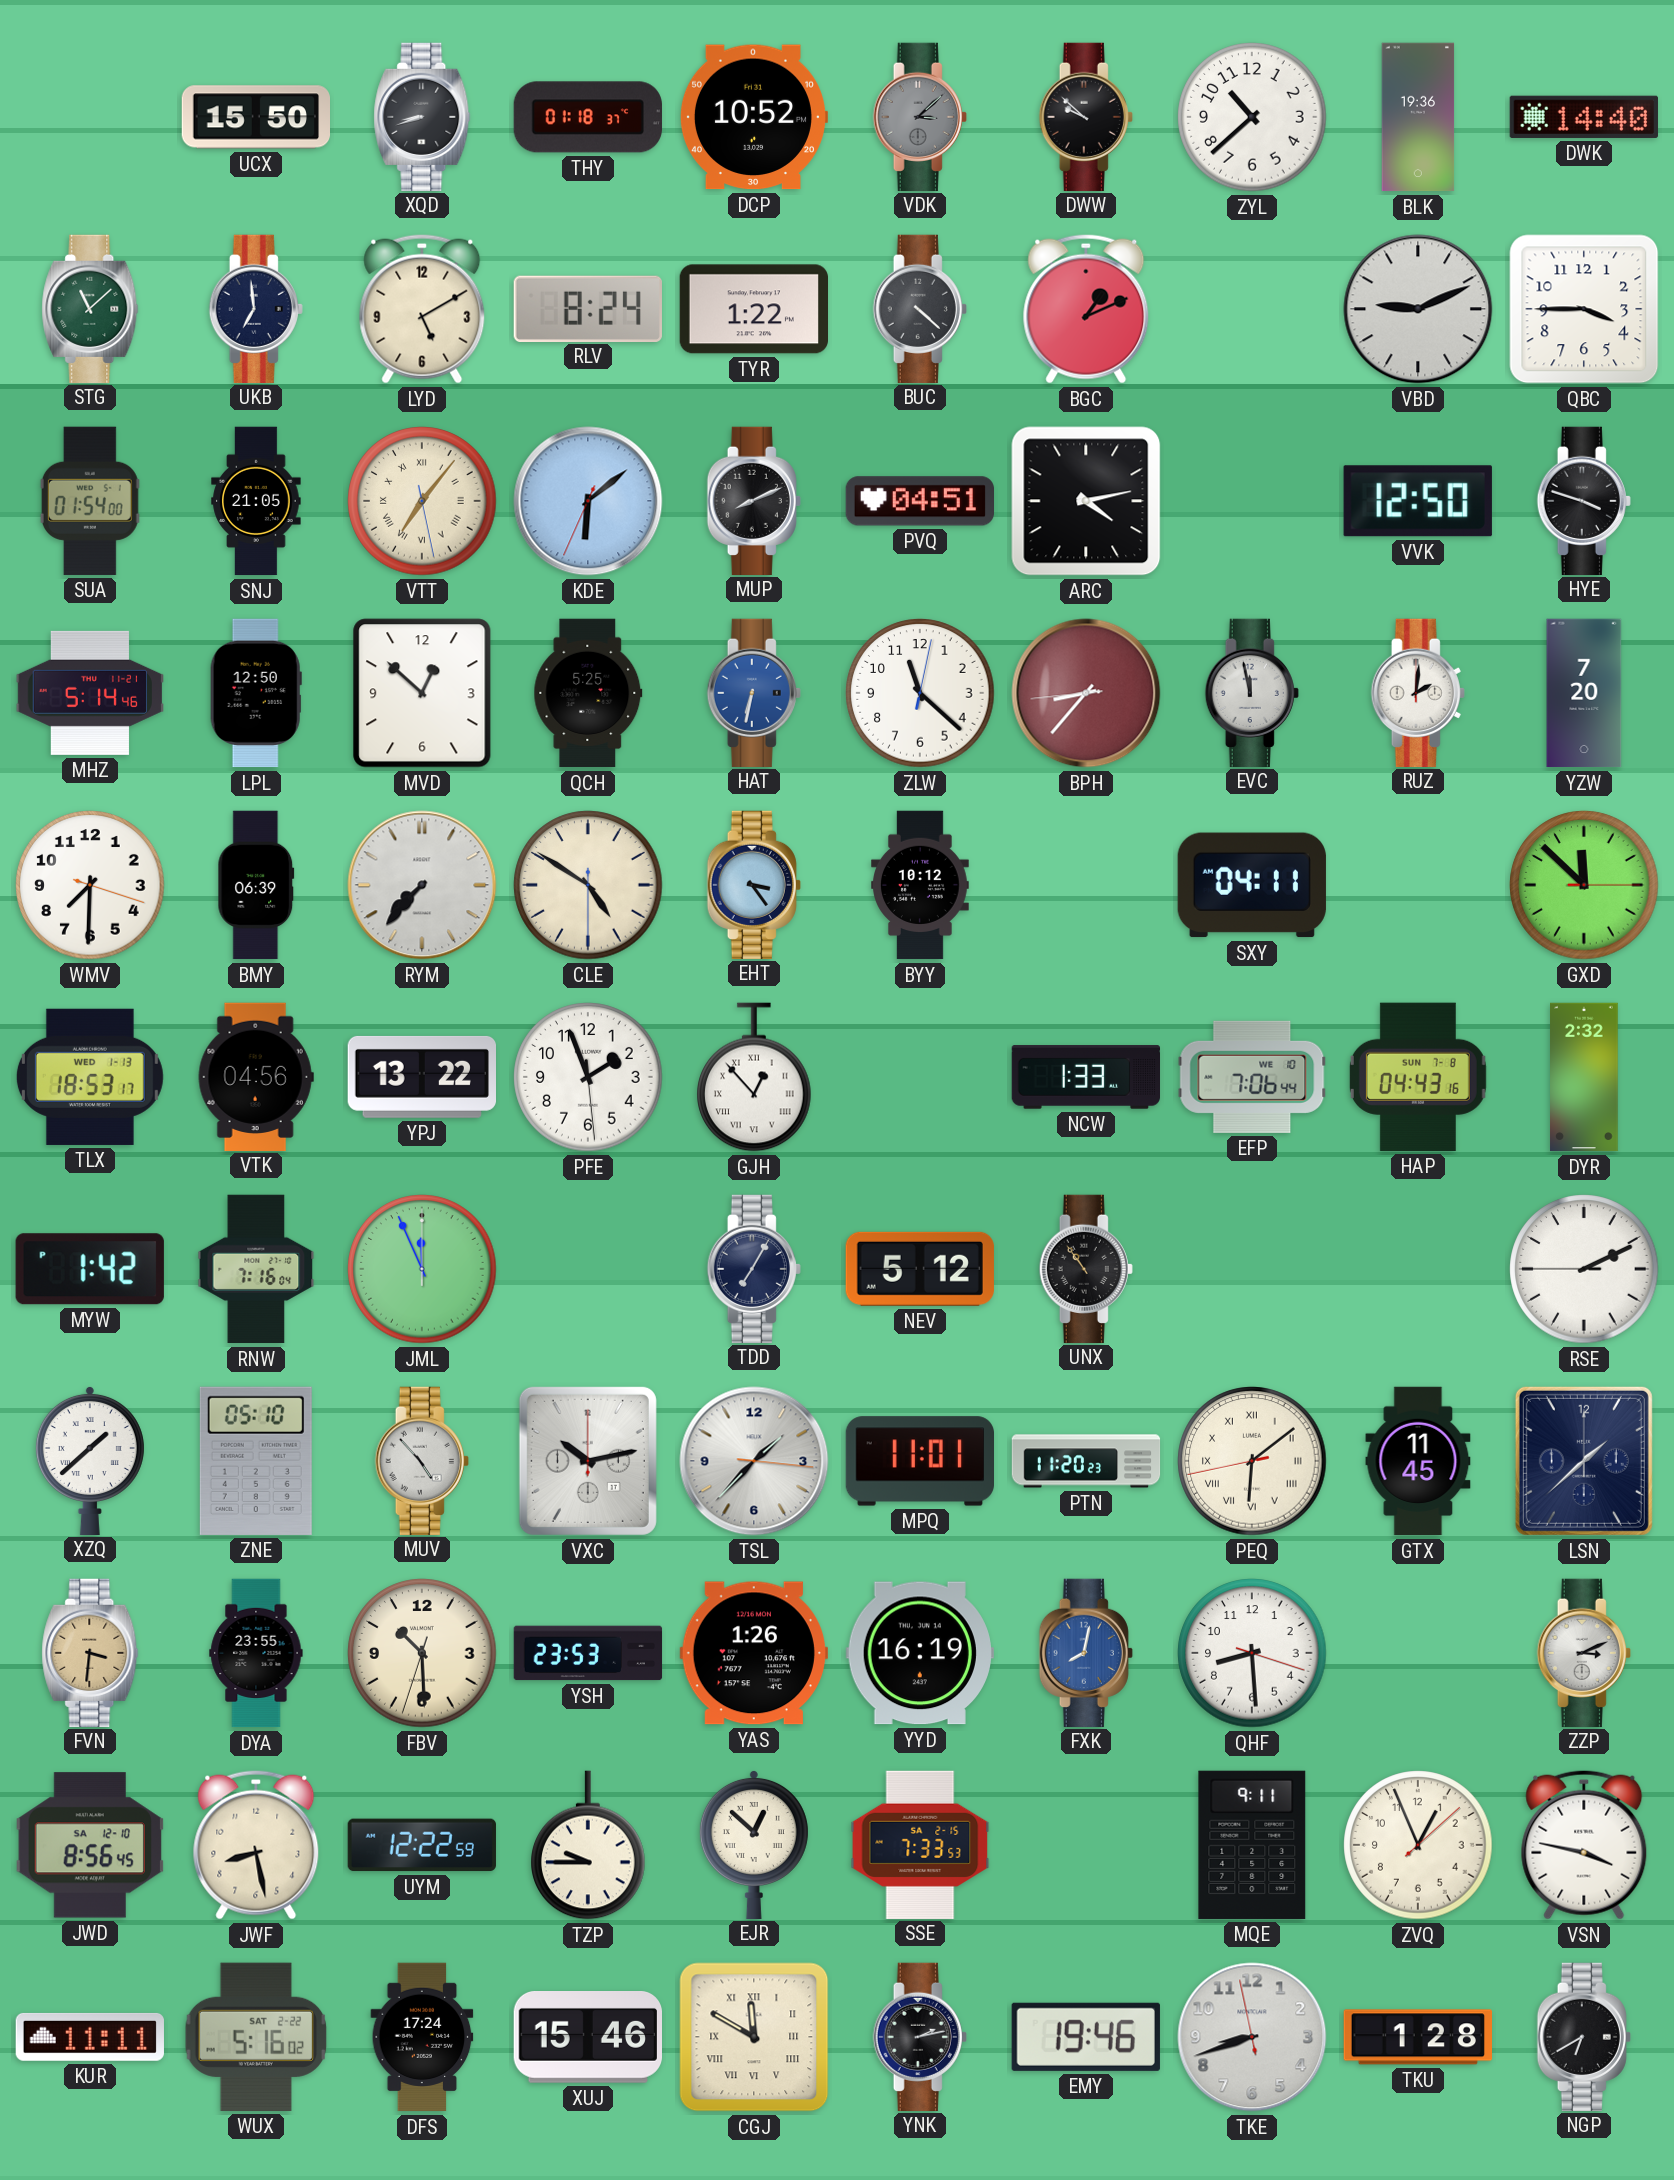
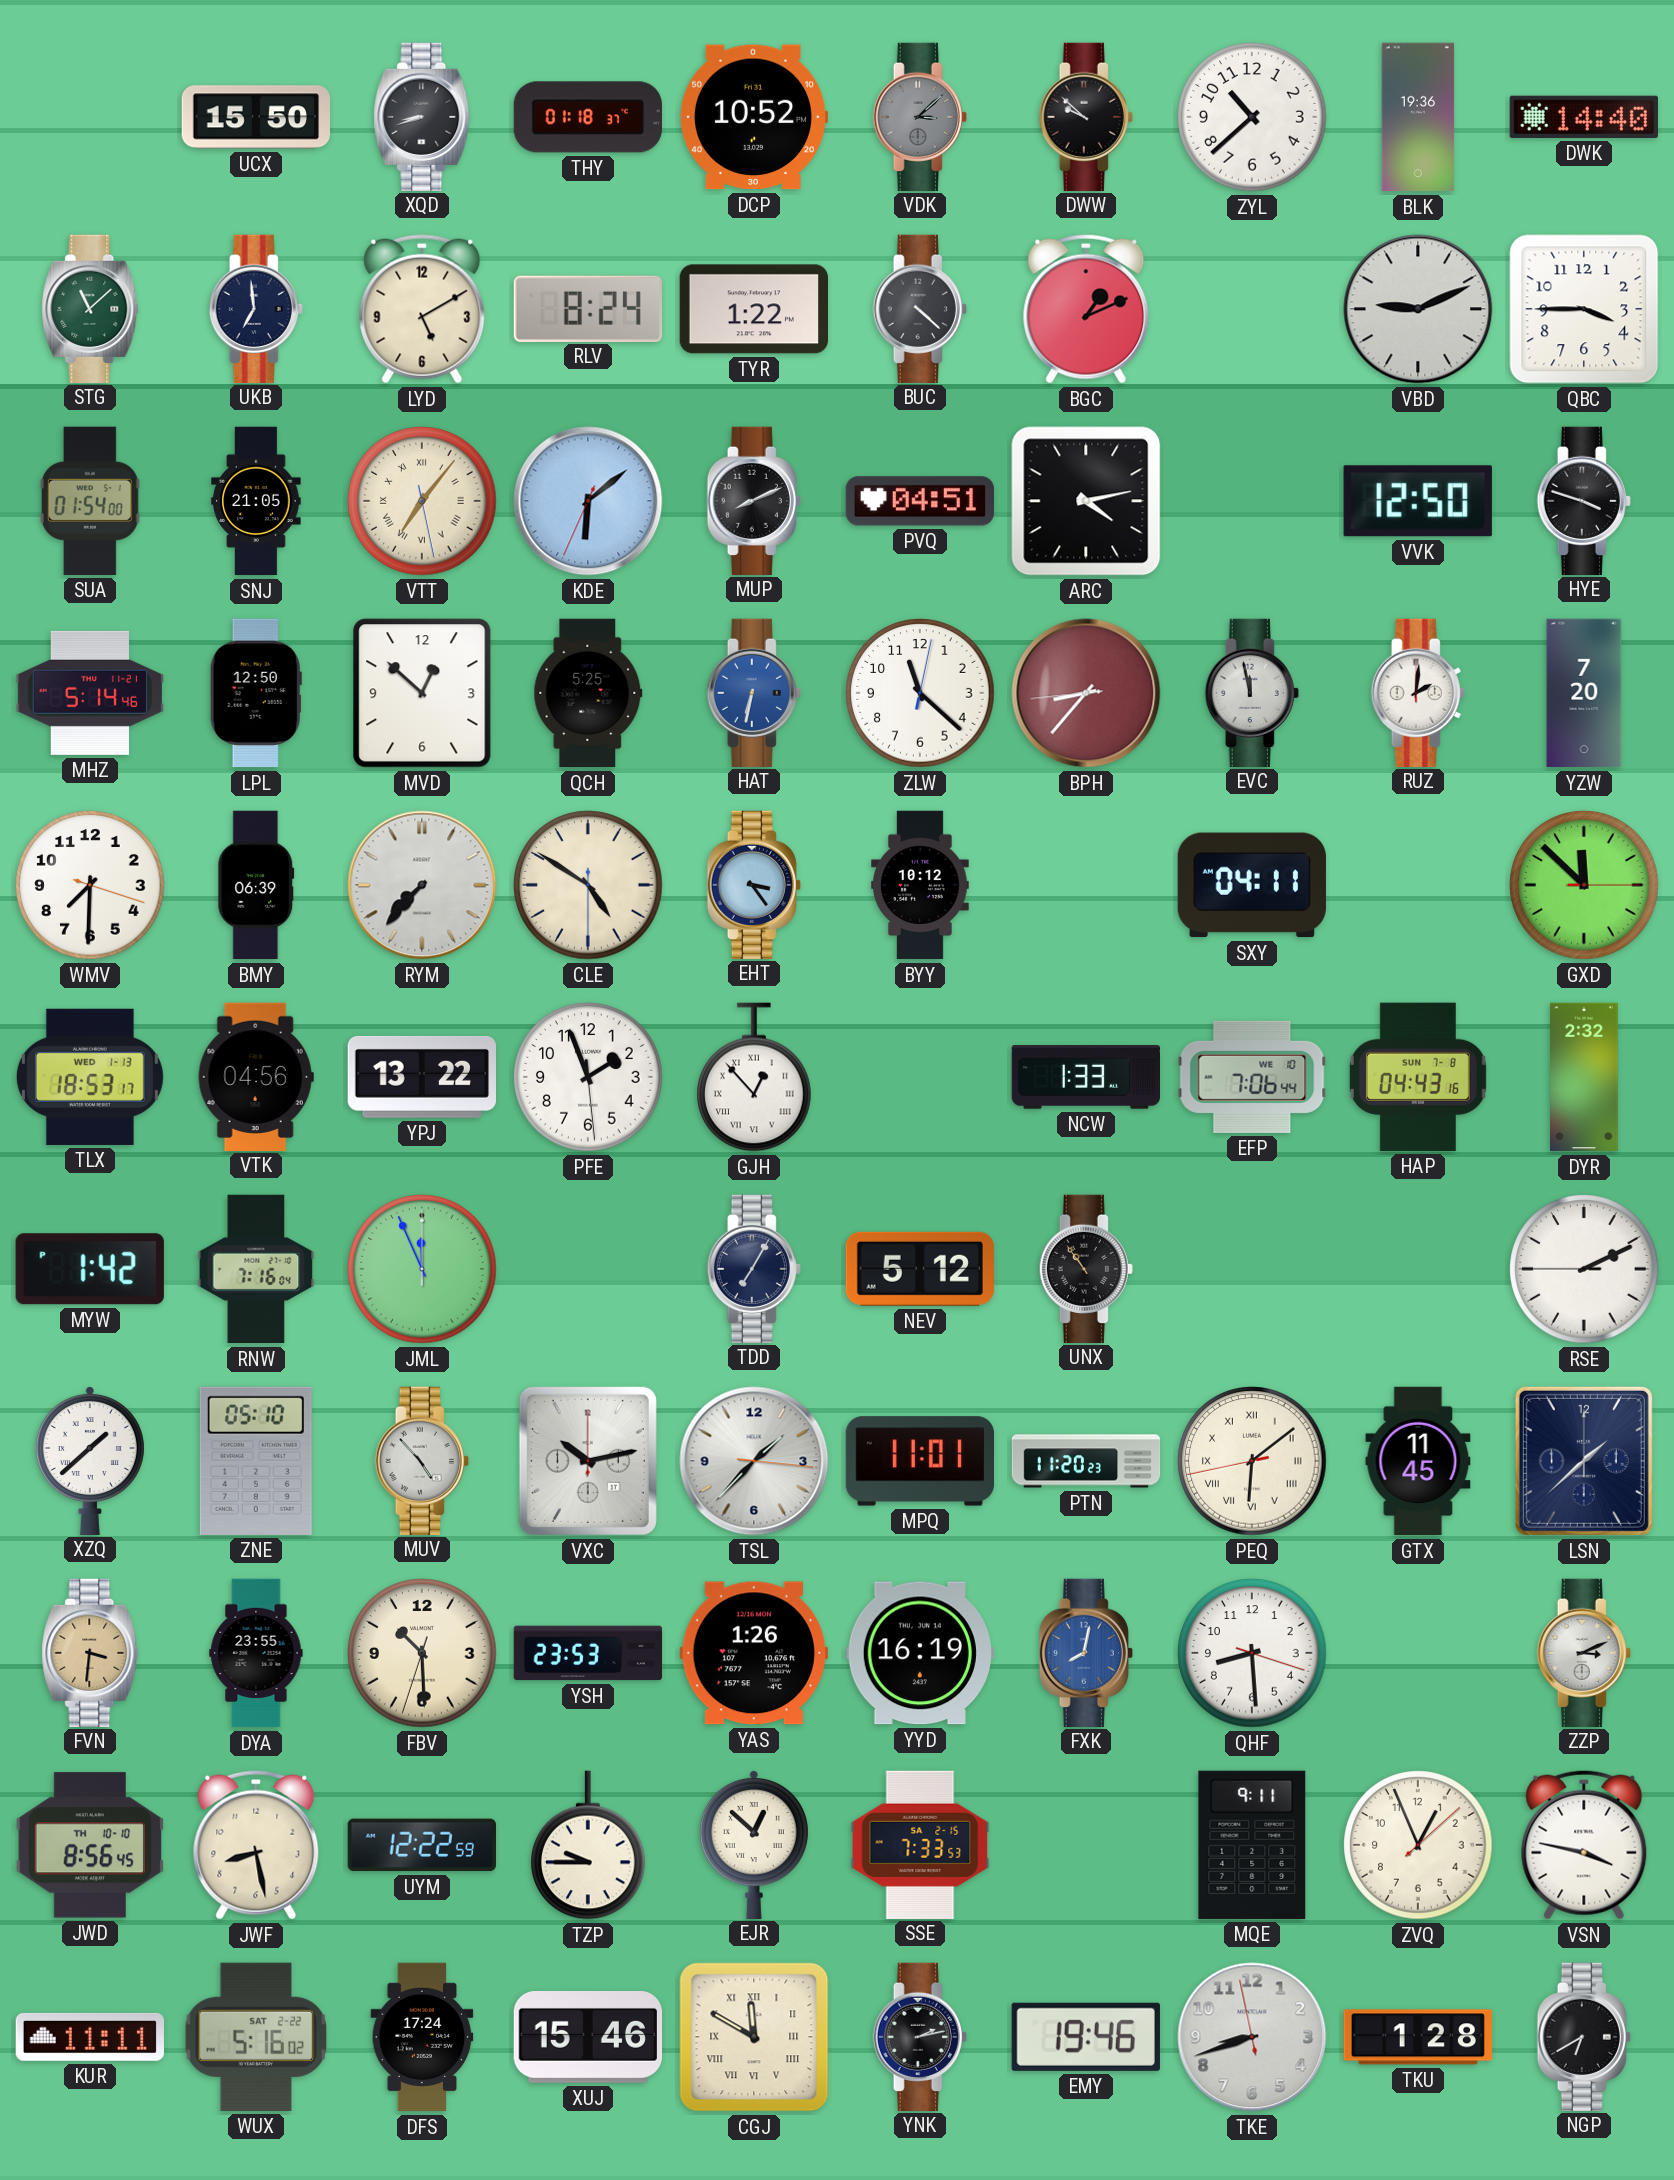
JWD date: SA 12-10 -> TH 10-10
